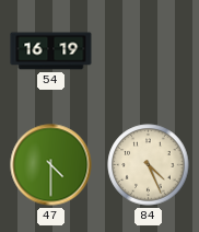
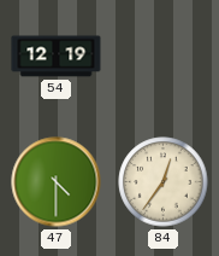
54: 16:19 -> 12:19
84: 4:26 -> 12:36
